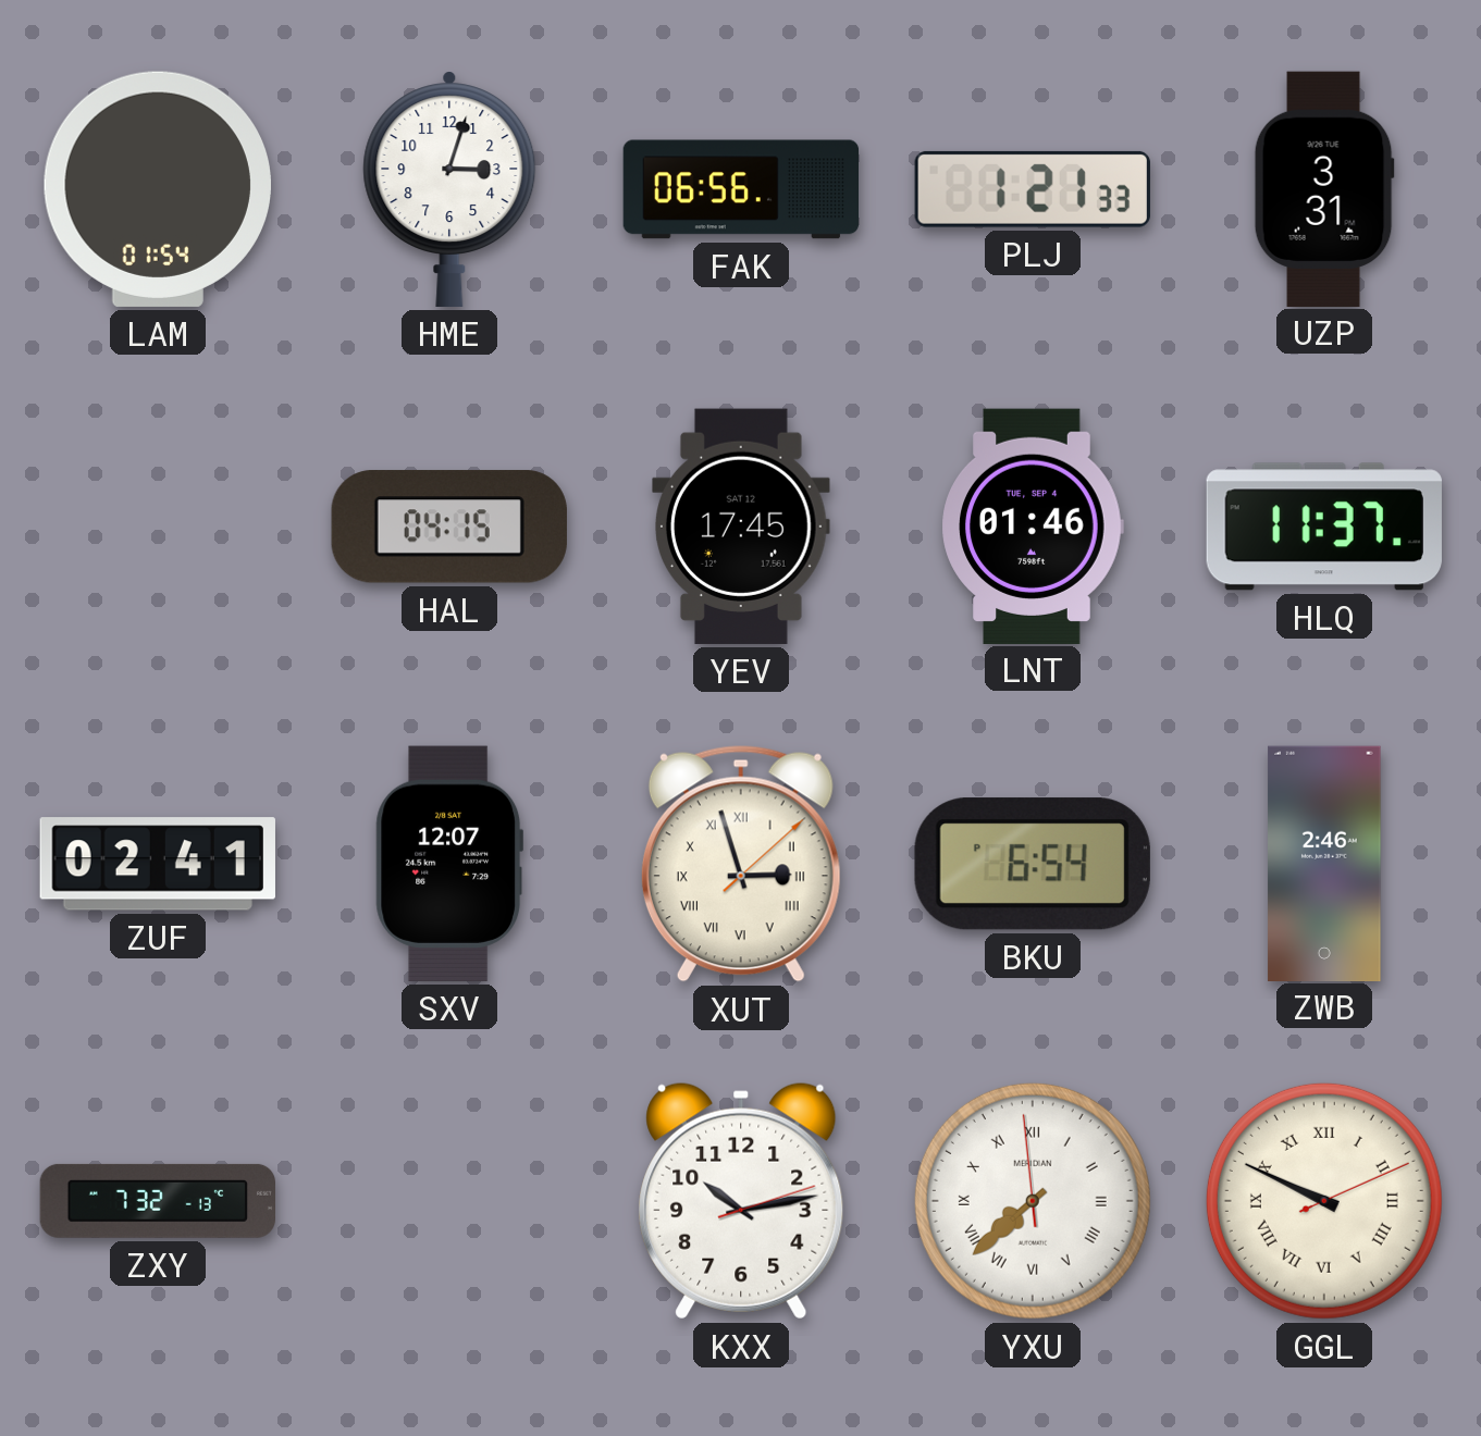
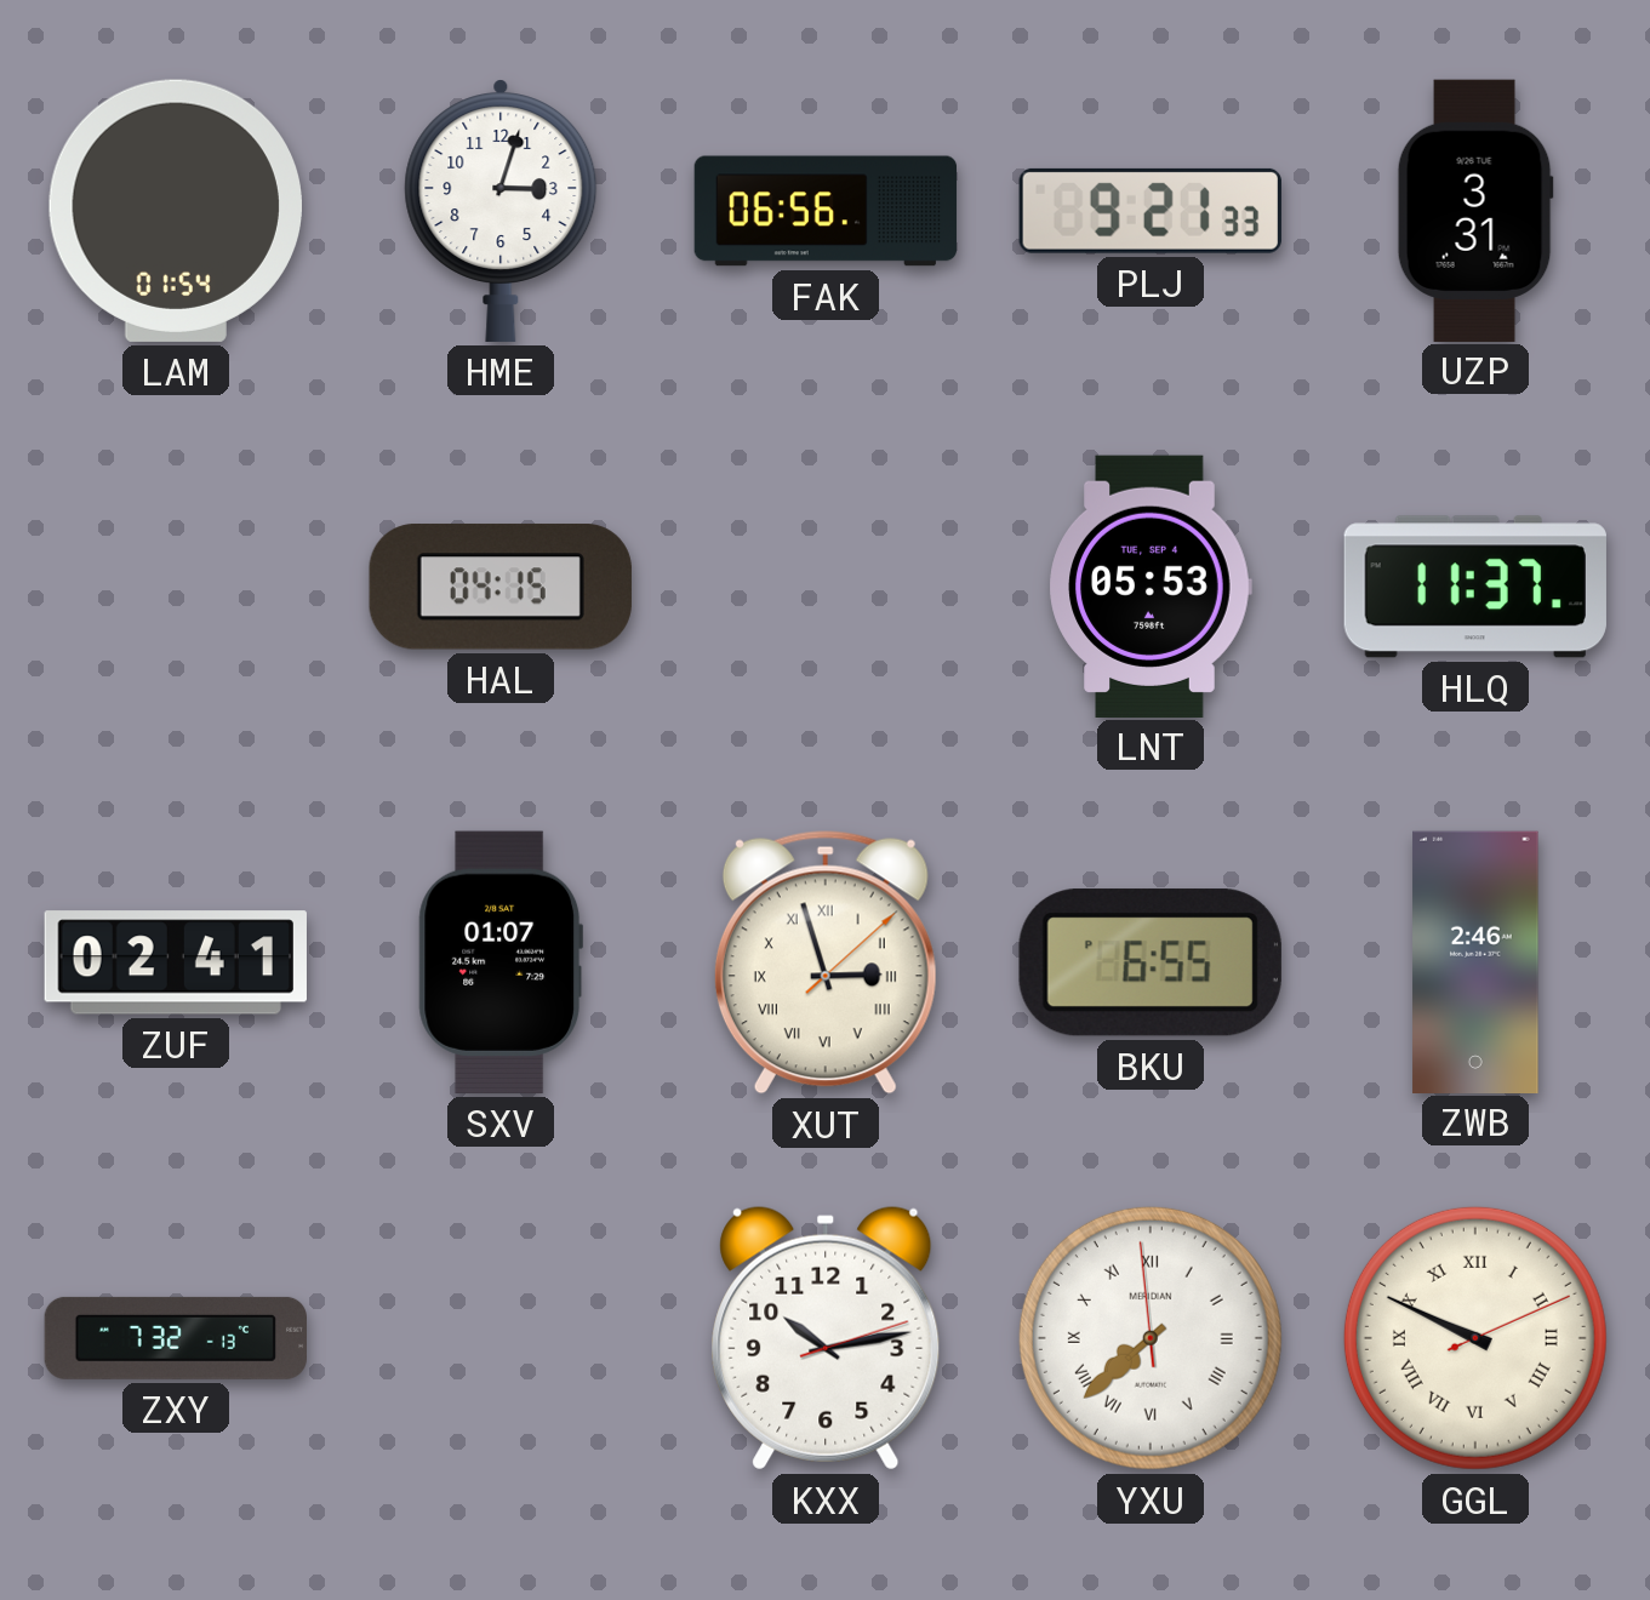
PLJ: 1:21 -> 9:21
YEV: 17:45 -> none
LNT: 01:46 -> 05:53
SXV: 12:07 -> 01:07
BKU: 6:54 -> 6:55
